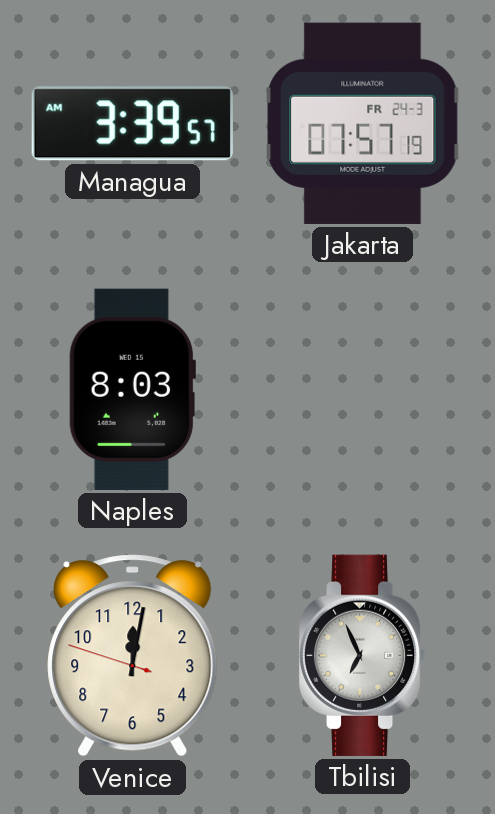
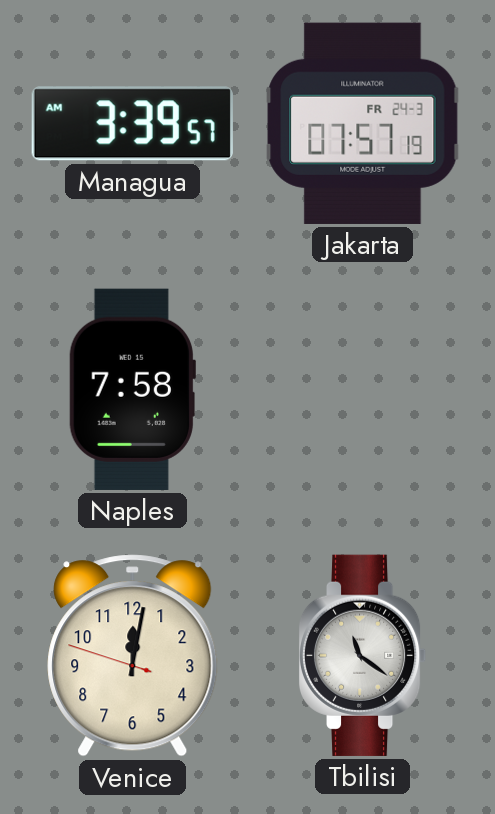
Naples: 8:03 -> 7:58
Tbilisi: 6:56 -> 11:21
